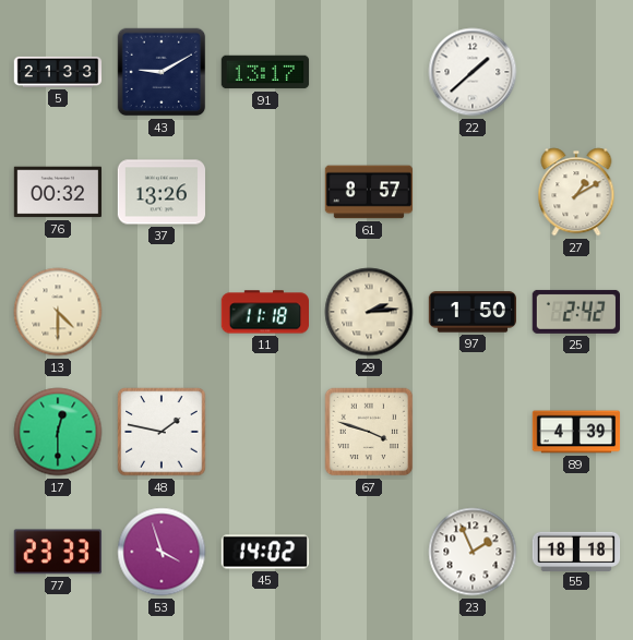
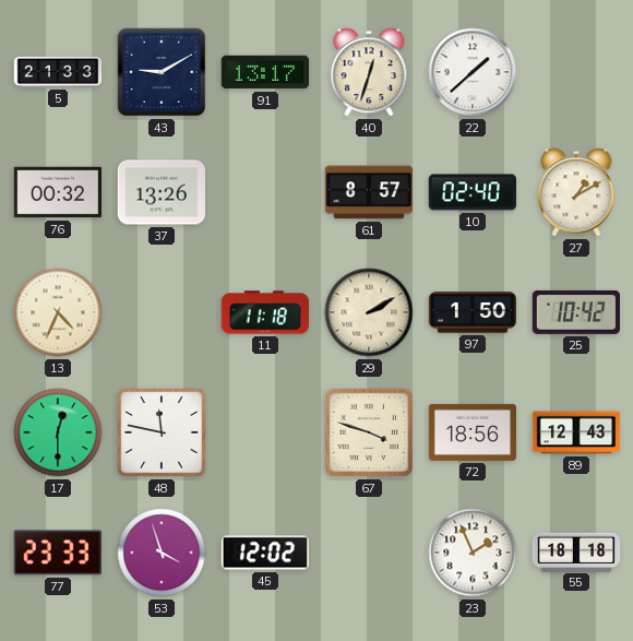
40: none -> 12:33
10: none -> 02:40
13: 4:30 -> 4:34
29: 2:14 -> 2:10
25: 2:42 -> 10:42
48: 1:47 -> 11:47
72: none -> 18:56
89: 4:39 -> 12:43
45: 14:02 -> 12:02
